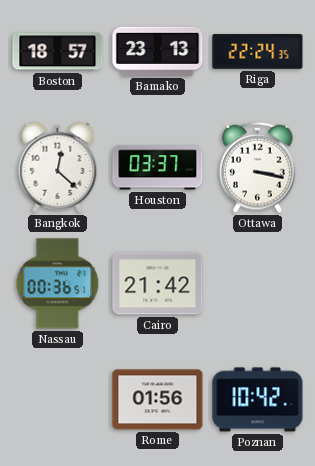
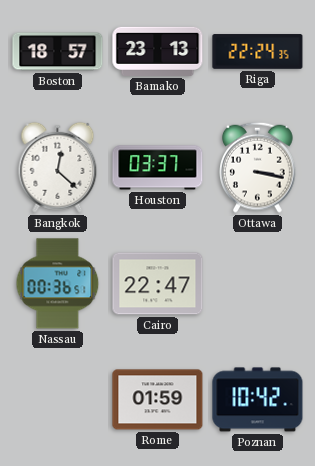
Cairo: 21:42 -> 22:47
Rome: 01:56 -> 01:59
